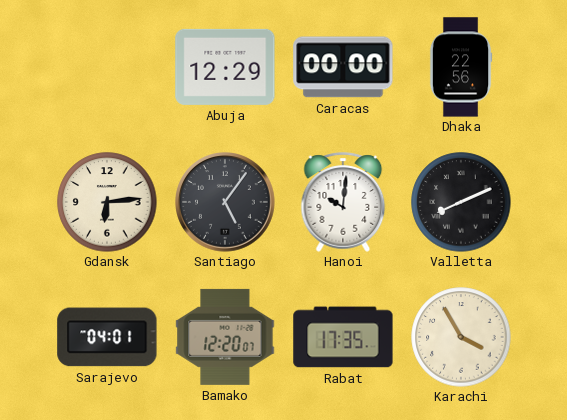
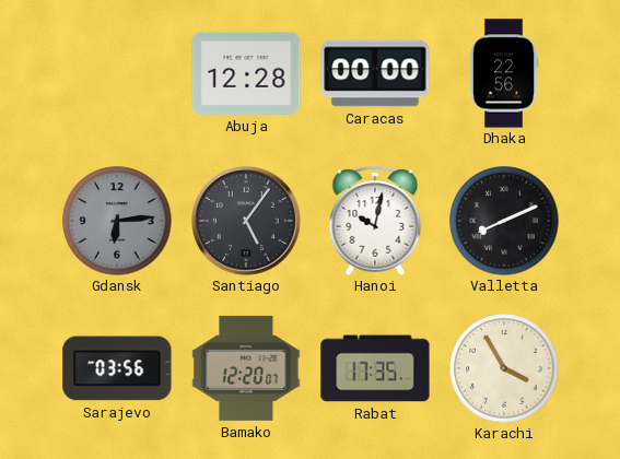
Abuja: 12:29 -> 12:28
Gdansk dial: cream -> grey
Hanoi: 10:01 -> 10:02
Sarajevo: 04:01 -> 03:56
